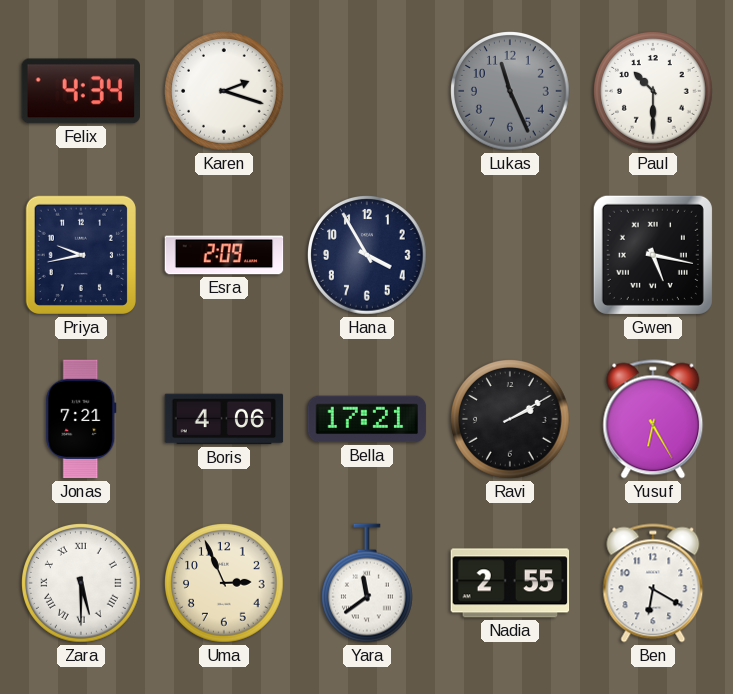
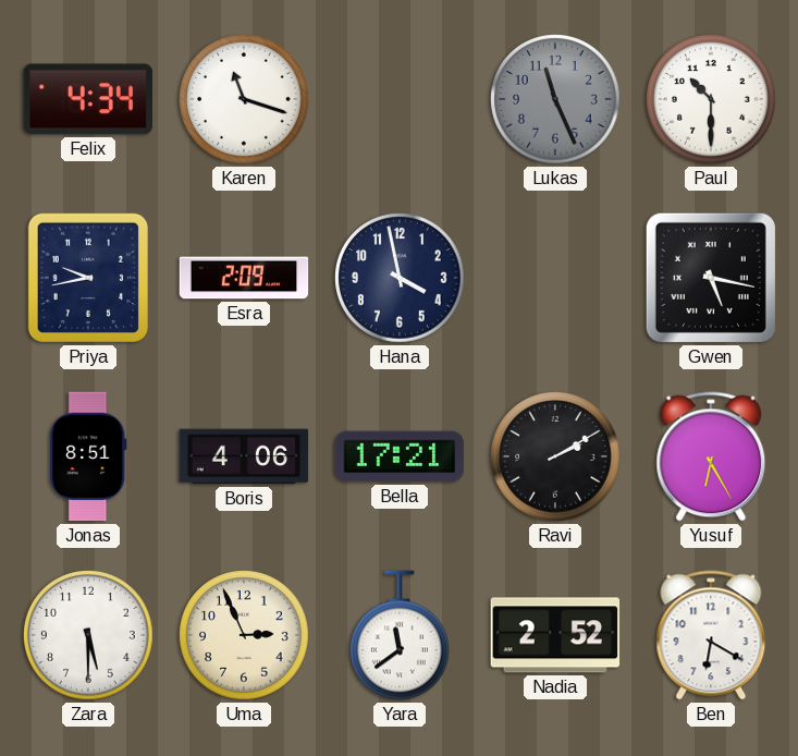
Karen: 2:18 -> 11:18
Hana: 3:55 -> 3:58
Jonas: 7:21 -> 8:51
Zara numerals: Roman -> Arabic
Nadia: 2:55 -> 2:52
